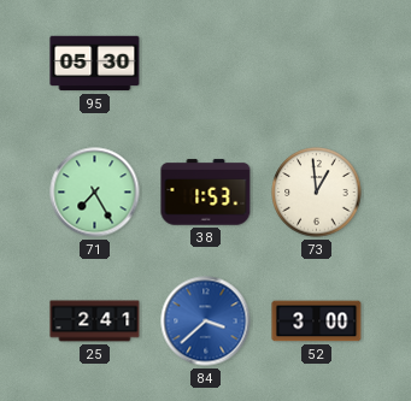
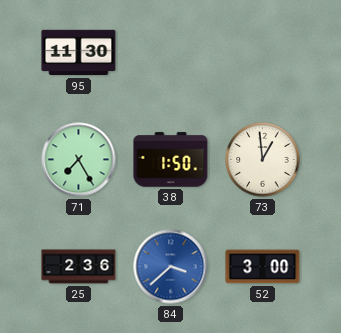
95: 05:30 -> 11:30
38: 1:53 -> 1:50
25: 2:41 -> 2:36
